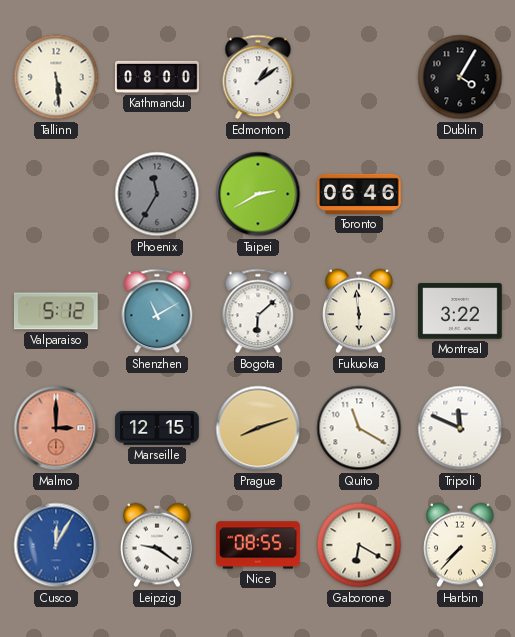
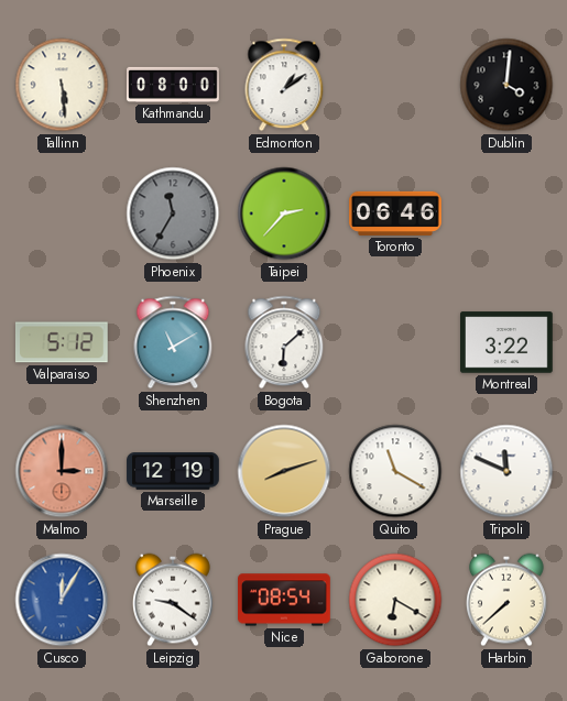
Dublin: 4:05 -> 4:01
Taipei: 2:40 -> 2:37
Fukuoka: 5:59 -> none
Marseille: 12:15 -> 12:19
Nice: 08:55 -> 08:54
Harbin: 7:37 -> 7:38
